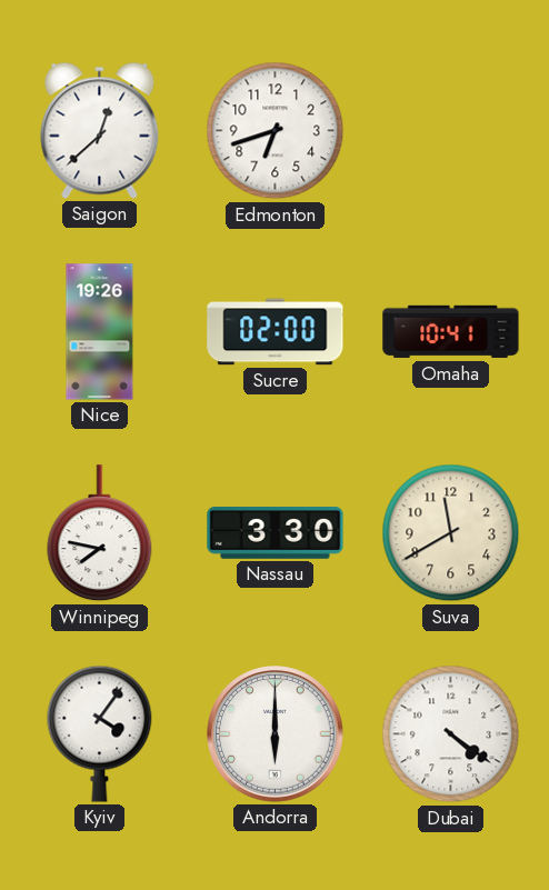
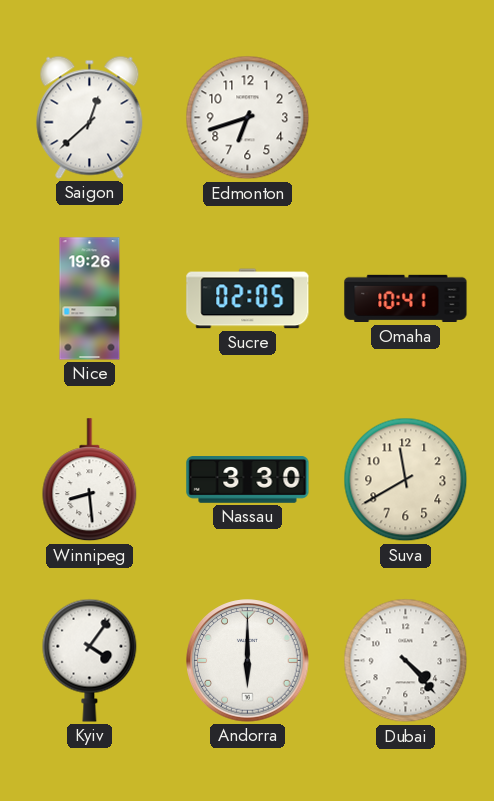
Sucre: 02:00 -> 02:05
Winnipeg: 7:47 -> 8:29
Dubai: 4:21 -> 4:23
